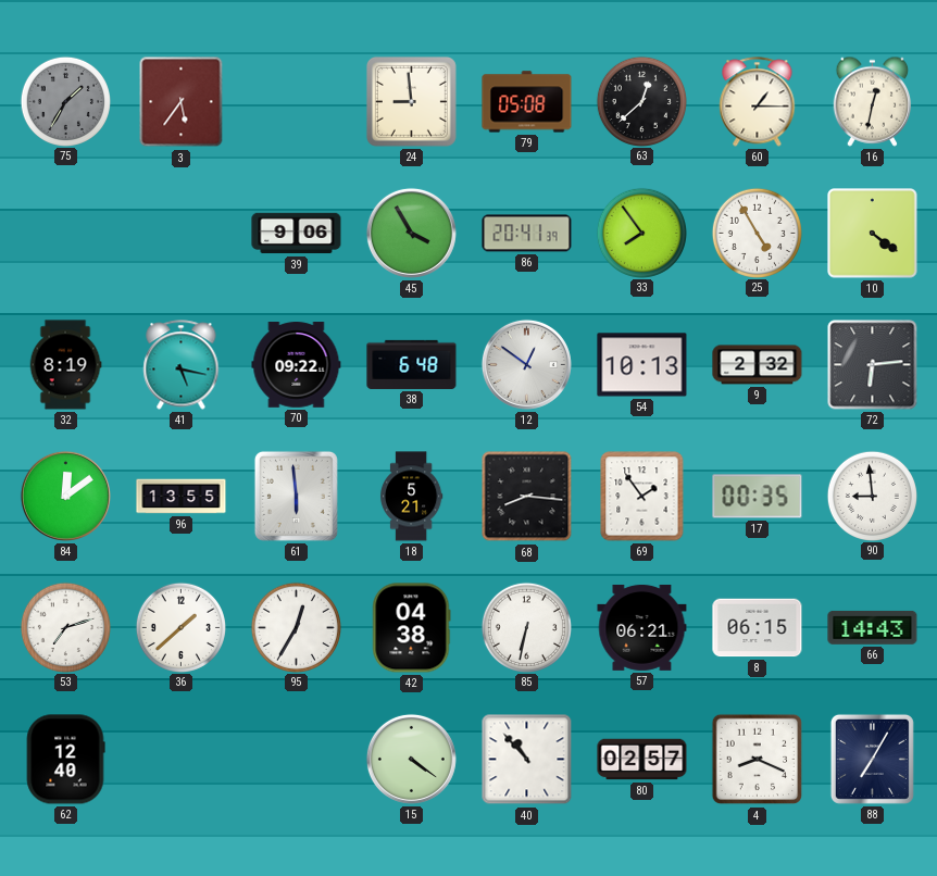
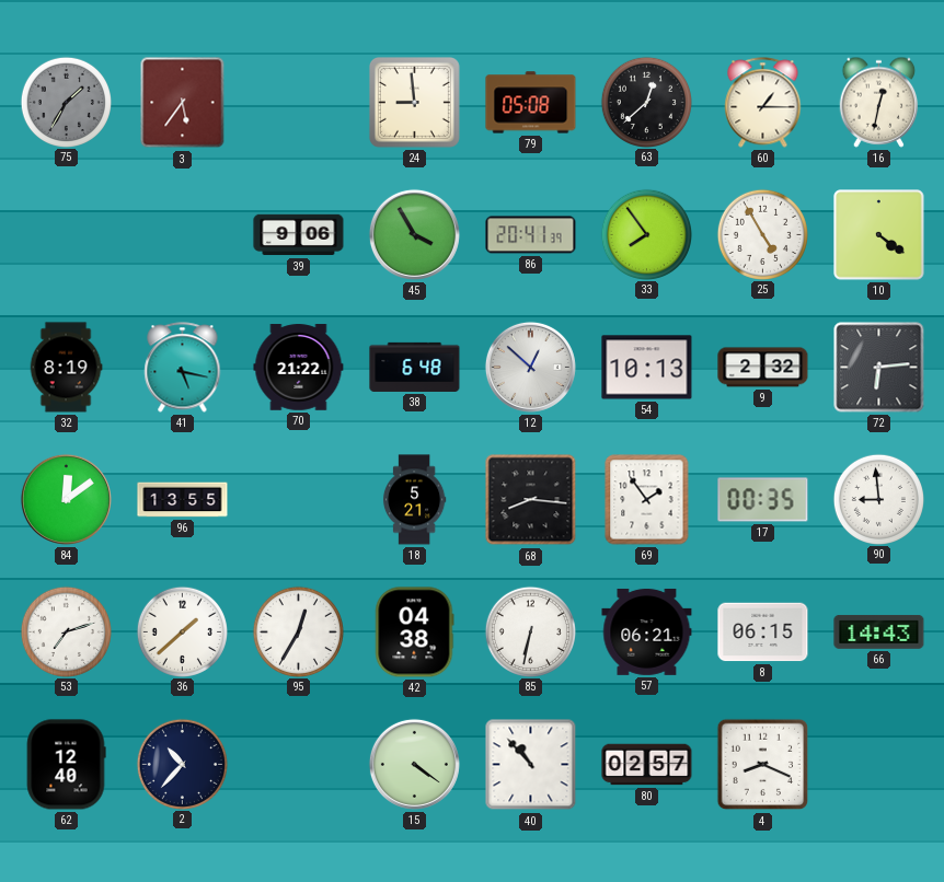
70: 09:22 -> 21:22
12: 12:51 -> 12:52
61: 5:59 -> none
2: none -> 10:37
88: 7:05 -> none
